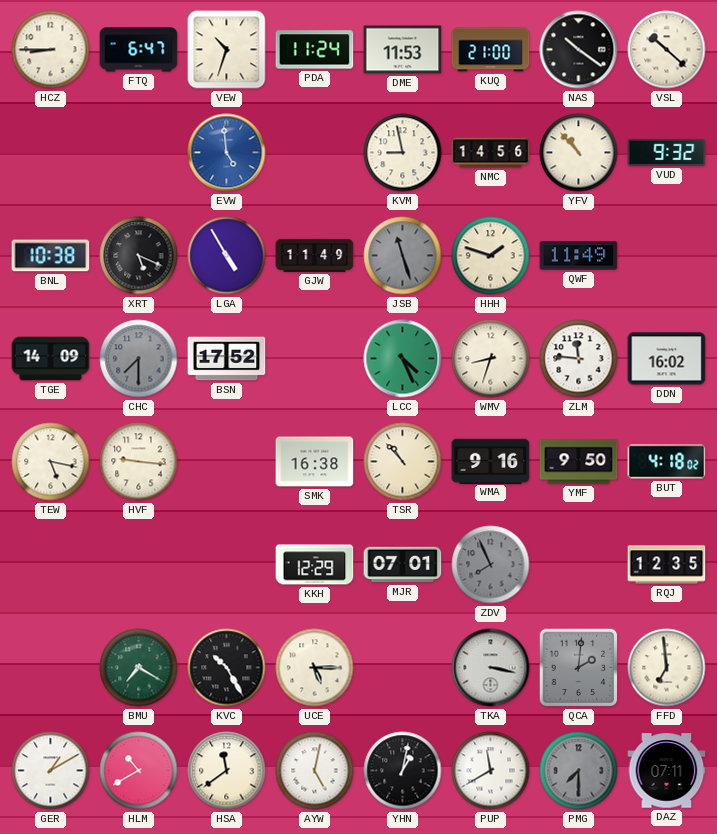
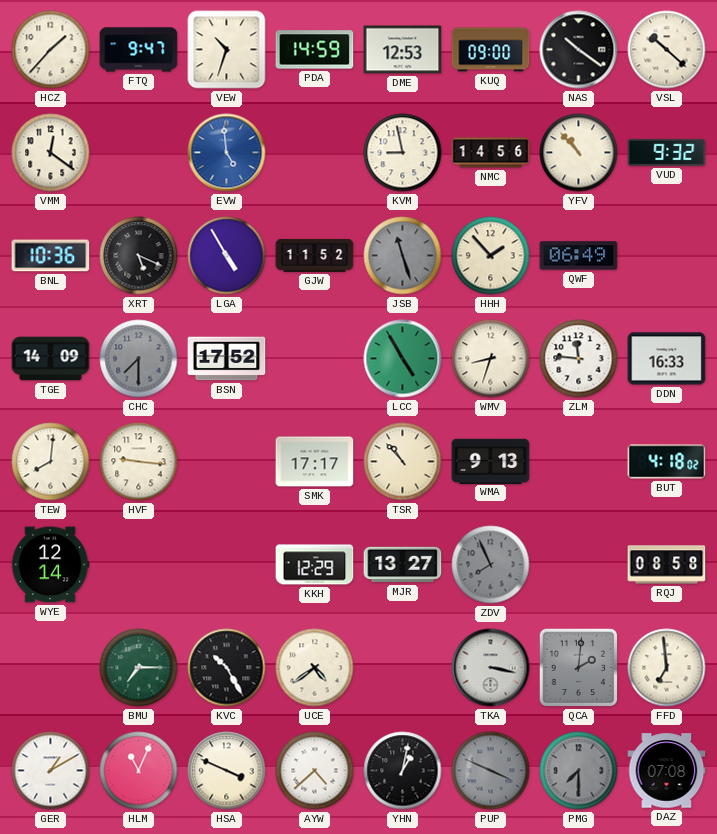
HCZ: 8:45 -> 1:37
FTQ: 6:47 -> 9:47
PDA: 11:24 -> 14:59
DME: 11:53 -> 12:53
KUQ: 21:00 -> 09:00
VMM: none -> 12:21
BNL: 10:38 -> 10:36
GJW: 11:49 -> 11:52
HHH: 1:48 -> 1:53
QWF: 11:49 -> 06:49
LCC: 4:26 -> 4:55
DDN: 16:02 -> 16:33
TEW: 5:17 -> 8:01
SMK: 16:38 -> 17:17
WMA: 9:16 -> 9:13
YMF: 9:50 -> none
WYE: none -> 12:14
MJR: 07:01 -> 13:27
RQJ: 12:35 -> 08:58
BMU: 7:20 -> 7:15
UCE: 5:15 -> 4:39
HLM: 10:40 -> 11:04
HSA: 11:39 -> 3:49
AYW: 5:02 -> 4:38
PUP: 11:40 -> 3:49
PUP dial: white -> grey
DAZ: 07:11 -> 07:08
